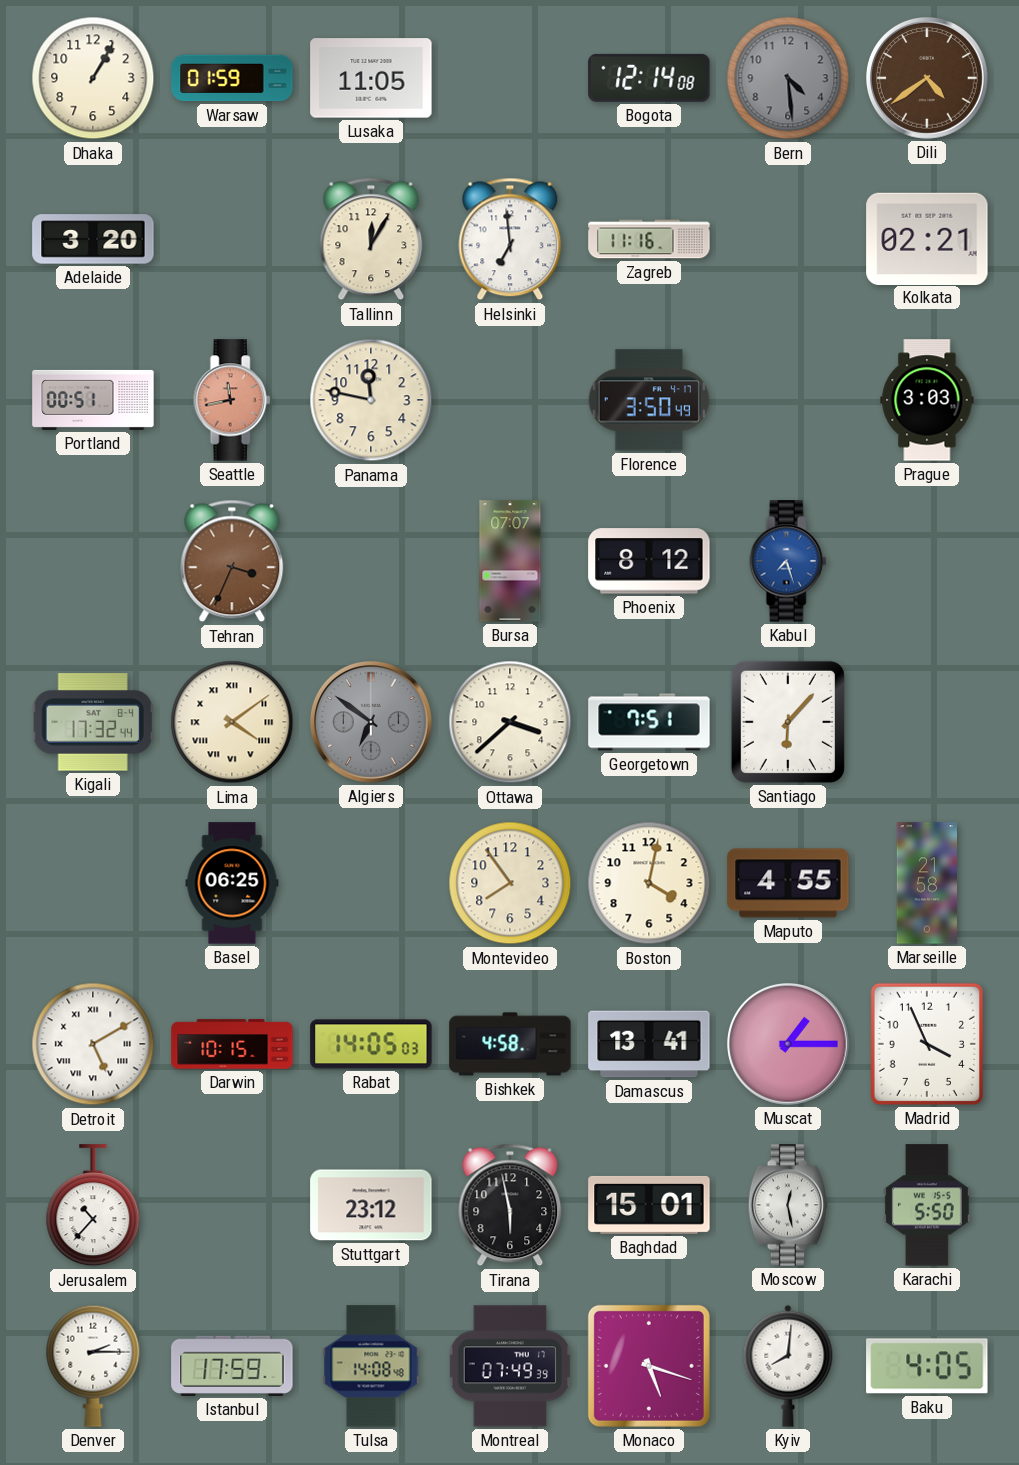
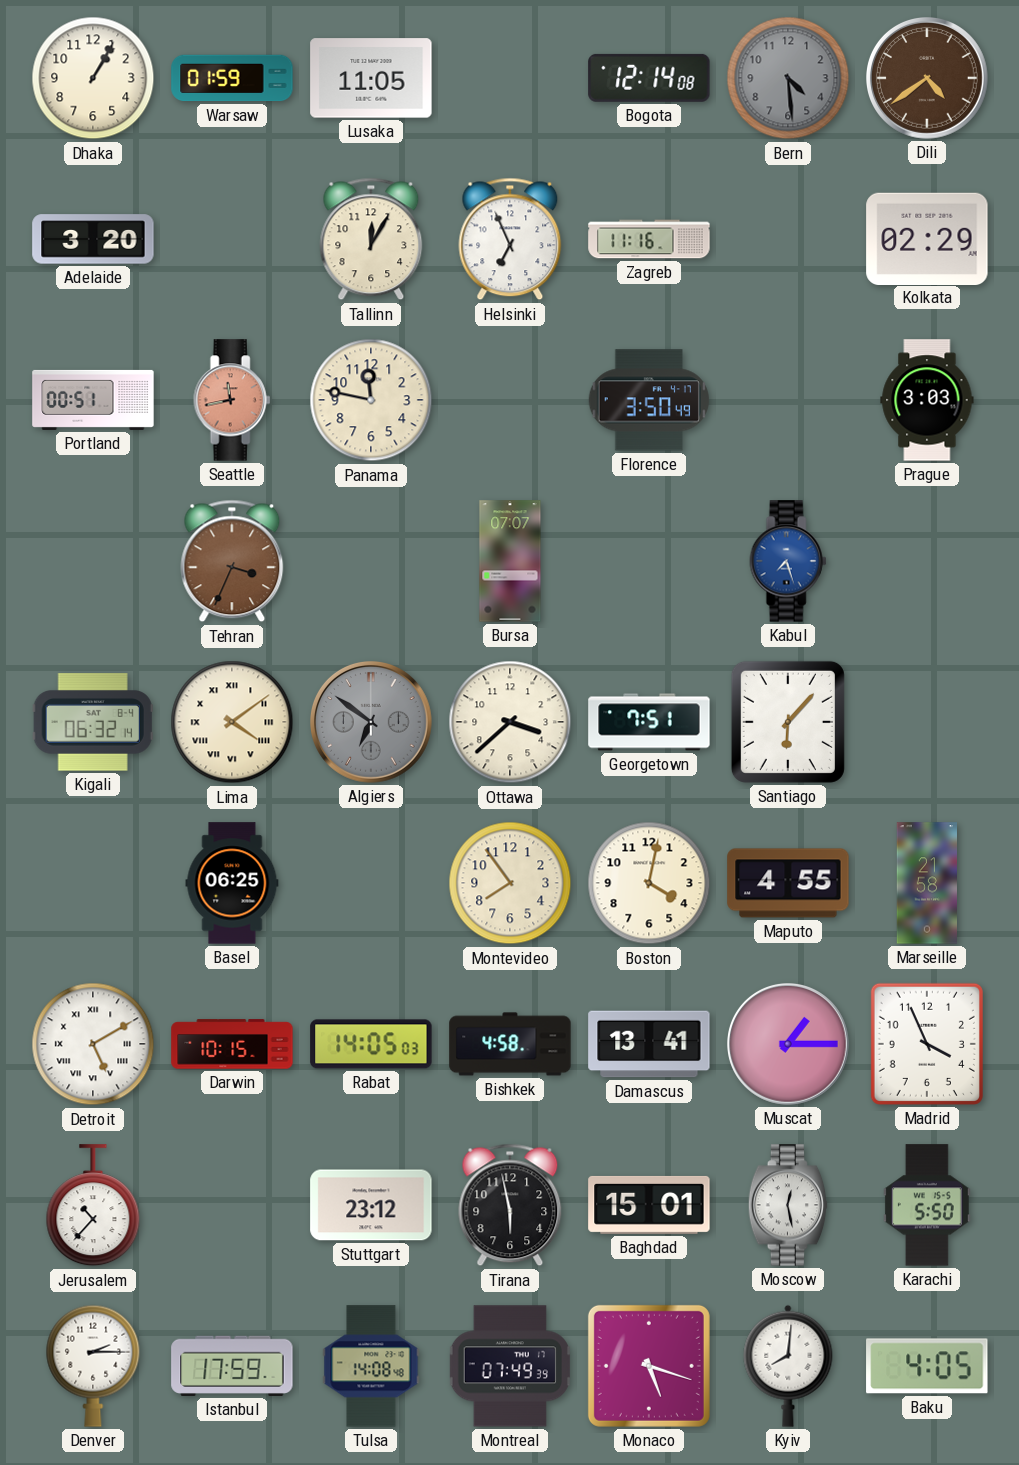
Helsinki: 6:59 -> 6:56
Kolkata: 02:21 -> 02:29
Phoenix: 8:12 -> none
Kigali: 17:32 -> 06:32
